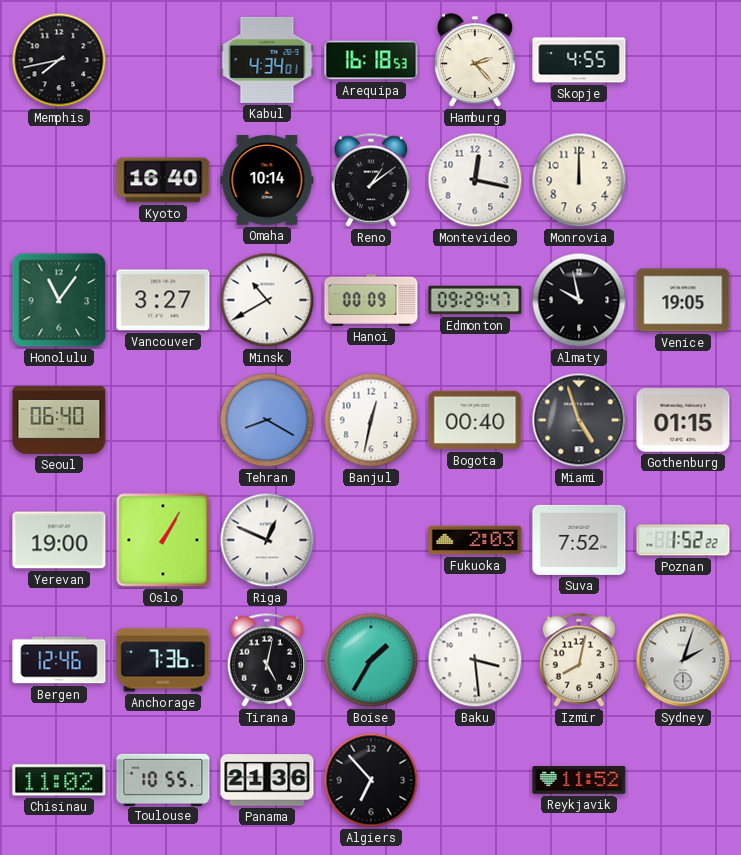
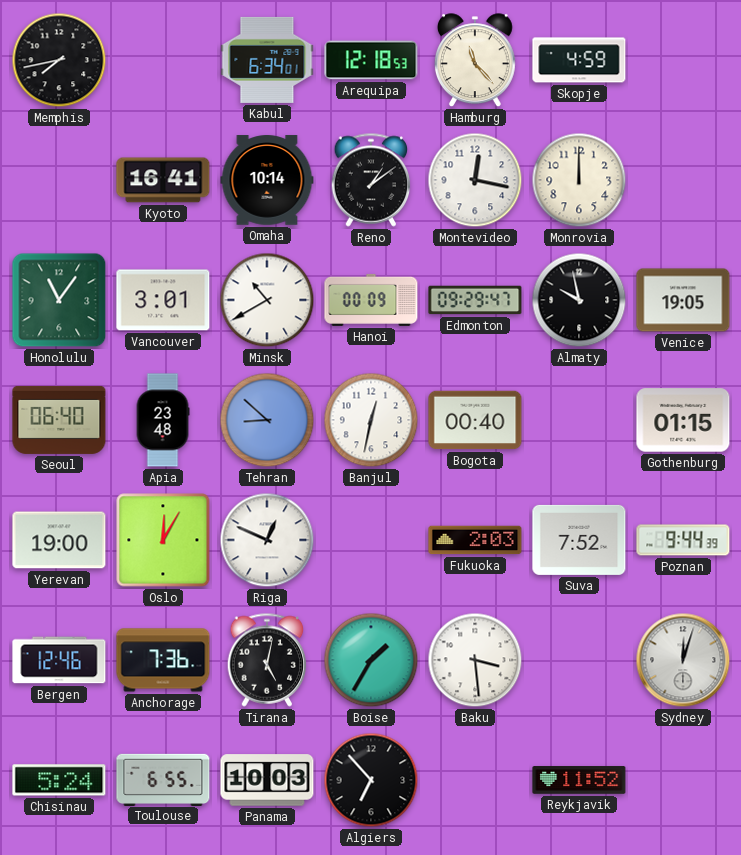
Kabul: 4:34 -> 6:34
Arequipa: 16:18 -> 12:18
Hamburg: 2:23 -> 11:23
Skopje: 4:55 -> 4:59
Kyoto: 16:40 -> 16:41
Vancouver: 3:27 -> 3:01
Apia: none -> 23:48
Tehran: 8:20 -> 8:52
Miami: 4:57 -> none
Oslo: 1:05 -> 12:05
Poznan: 1:52 -> 9:44
Izmir: 8:02 -> none
Sydney: 2:03 -> 12:03
Chisinau: 11:02 -> 5:24
Toulouse: 10:55 -> 6:55
Panama: 21:36 -> 10:03
